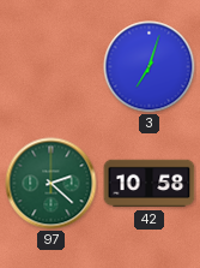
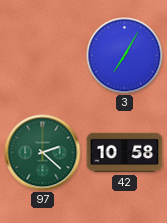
3: 7:03 -> 7:05
